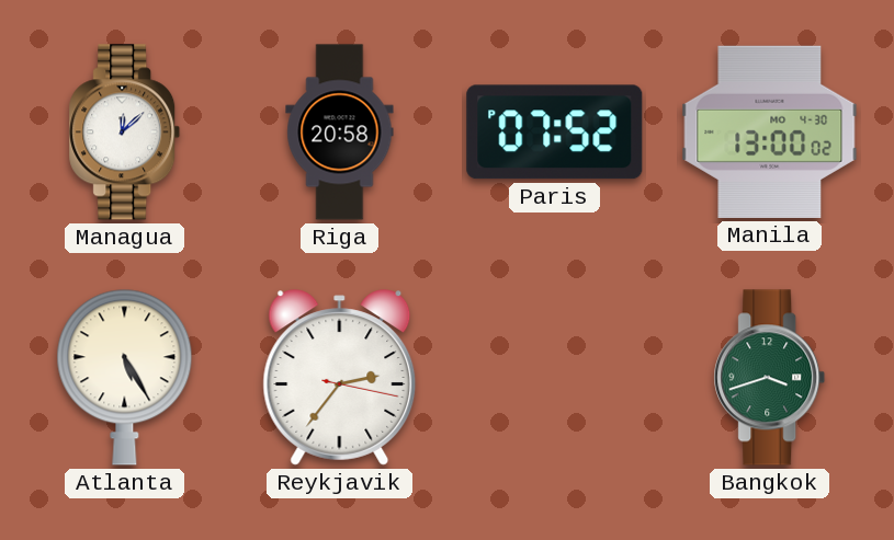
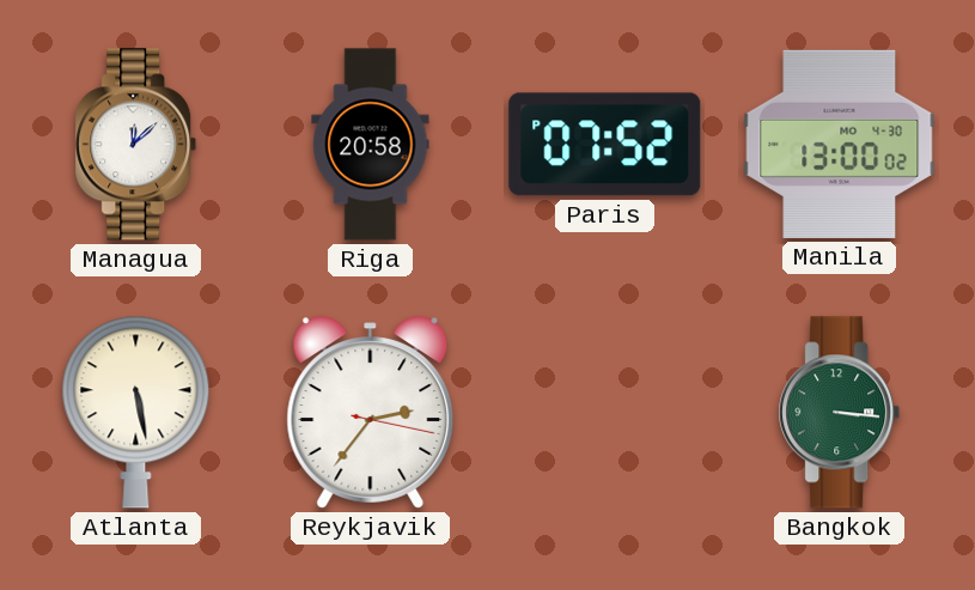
Atlanta: 5:25 -> 5:28
Bangkok: 3:42 -> 3:16
